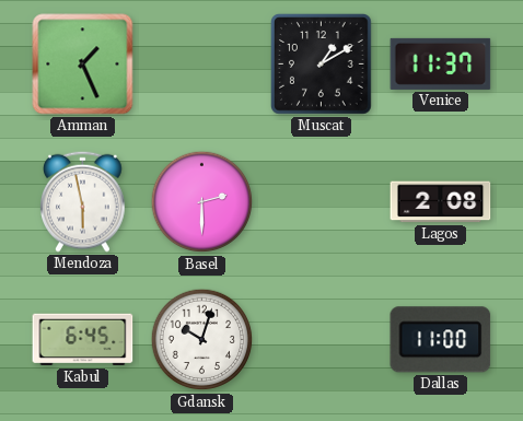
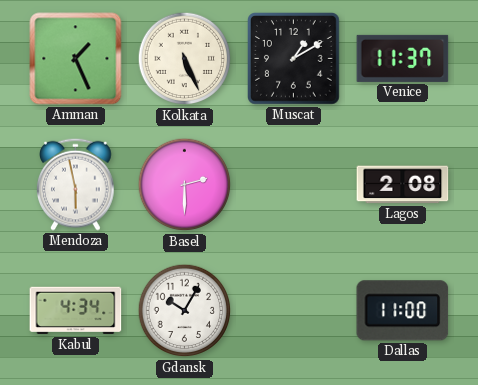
Kolkata: none -> 5:26
Kabul: 6:45 -> 4:34
Gdansk: 10:03 -> 10:05
